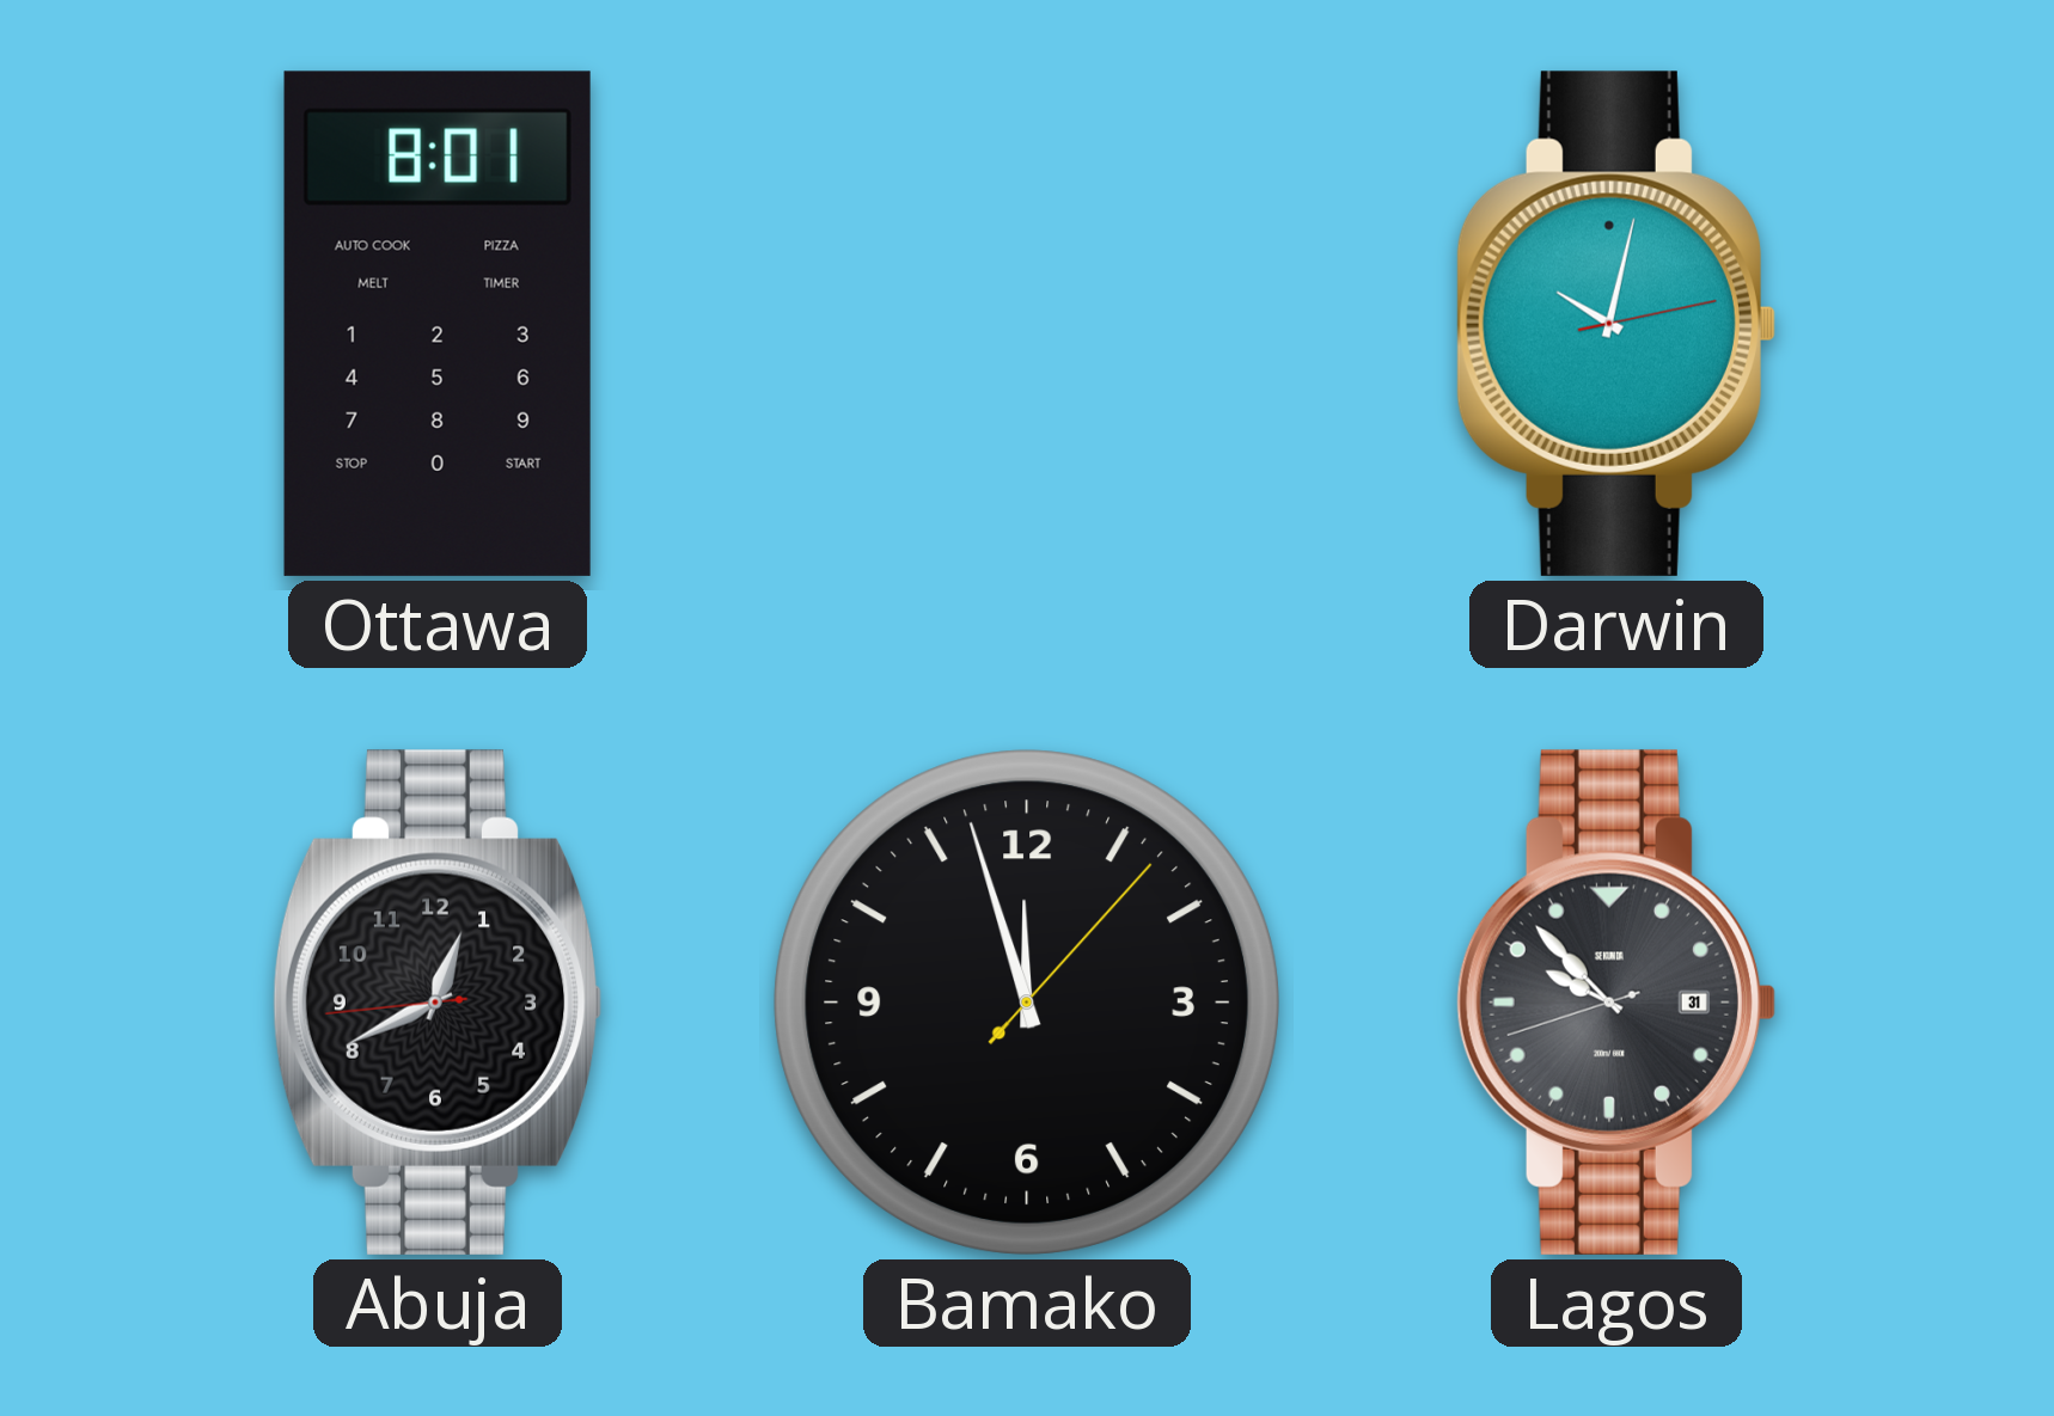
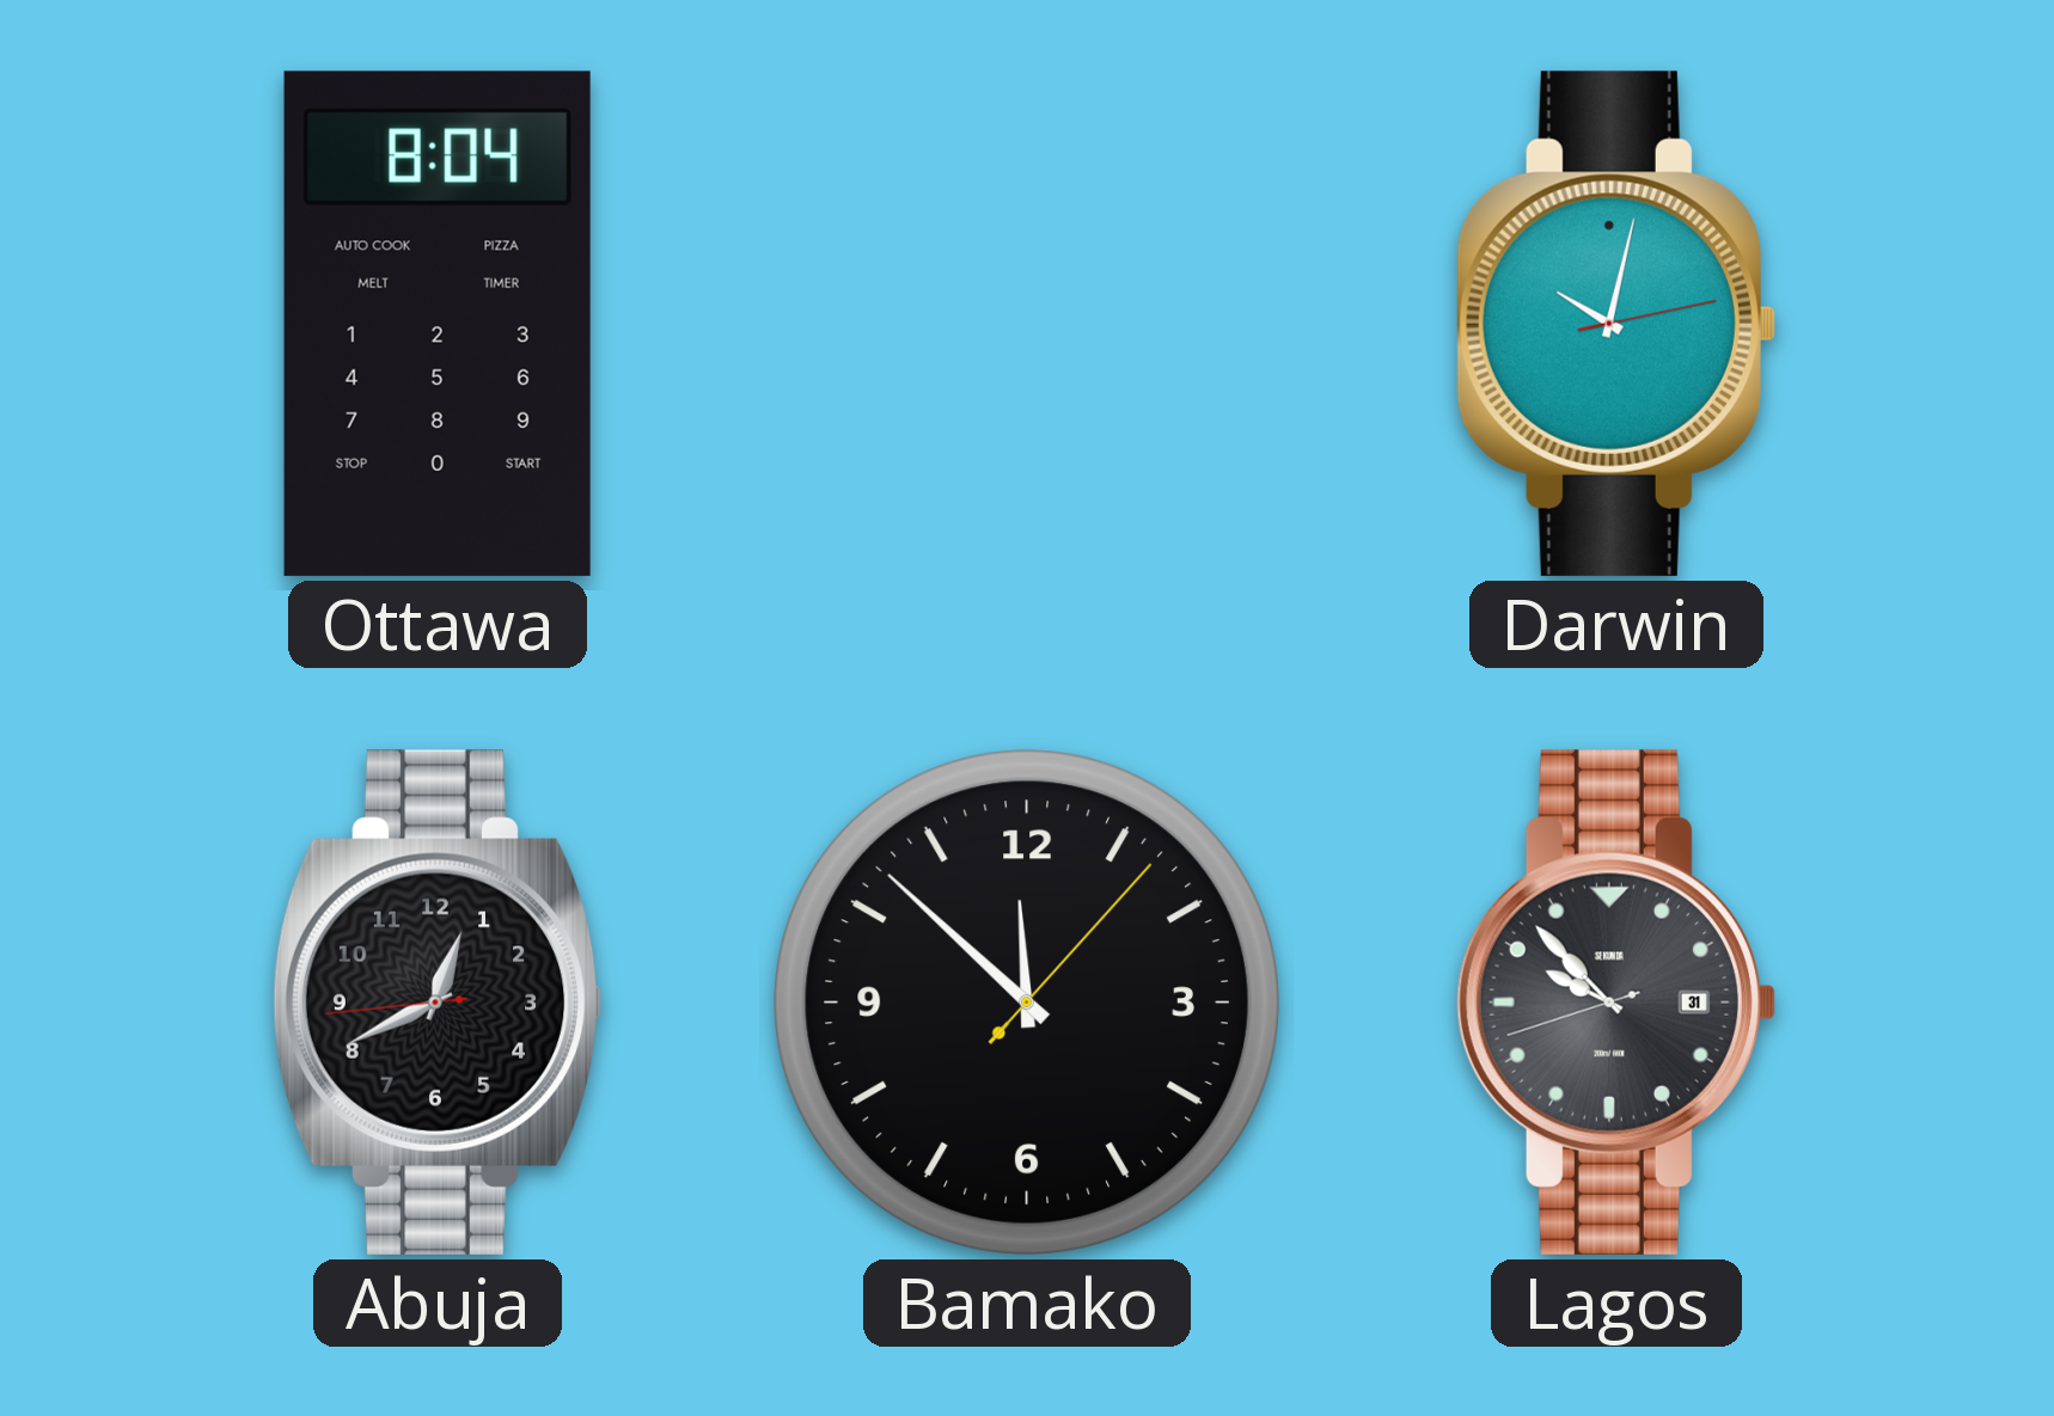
Ottawa: 8:01 -> 8:04
Bamako: 11:57 -> 11:52
